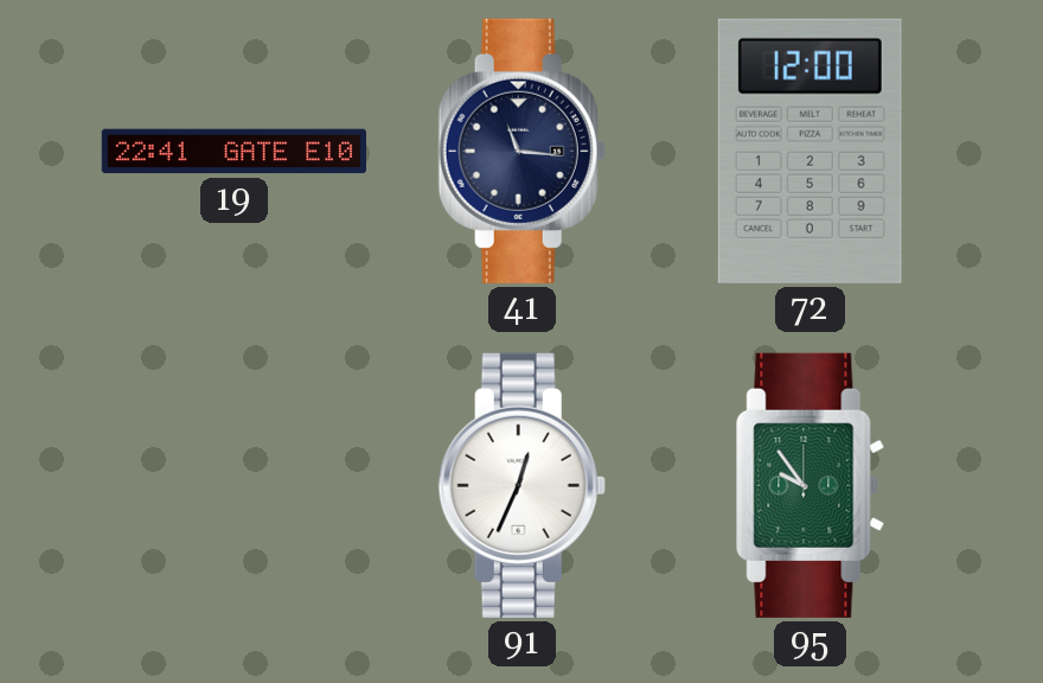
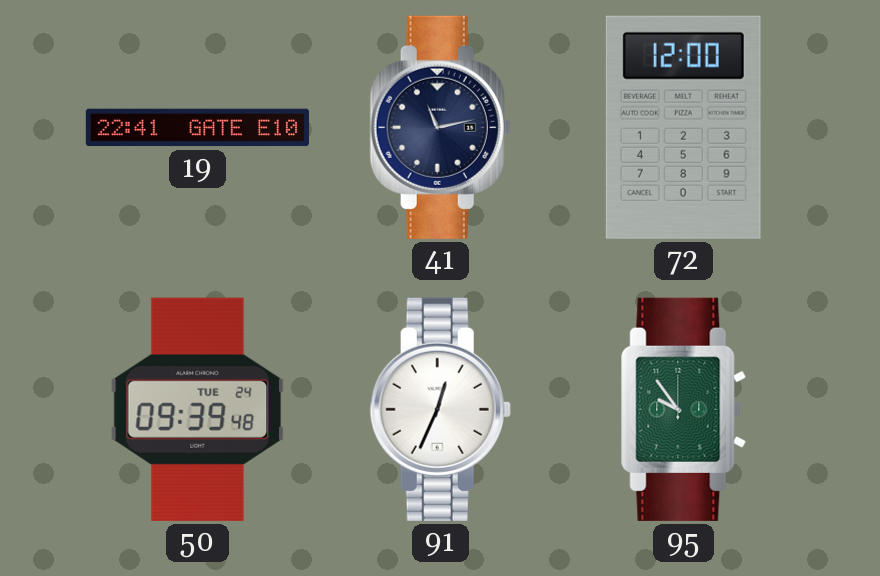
41: 11:16 -> 11:13
50: none -> 09:39
